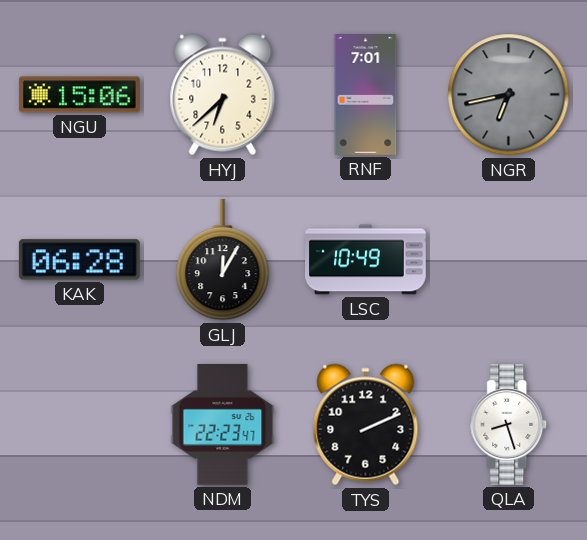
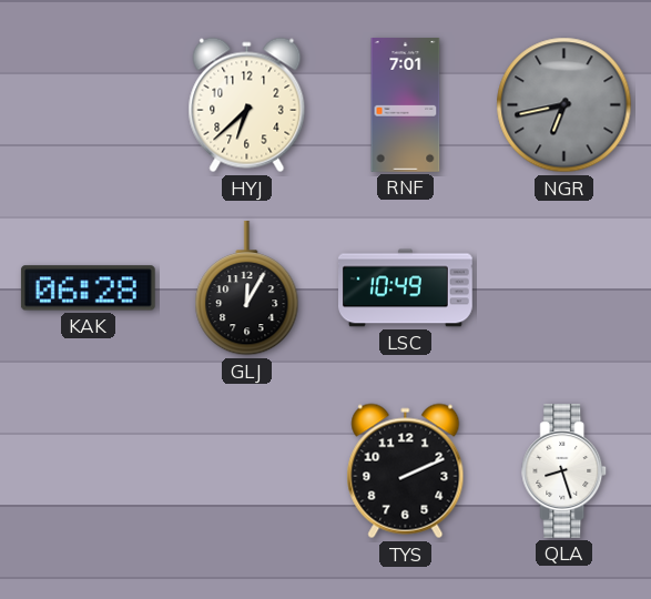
NGU: 15:06 -> none
NDM: 22:23 -> none
